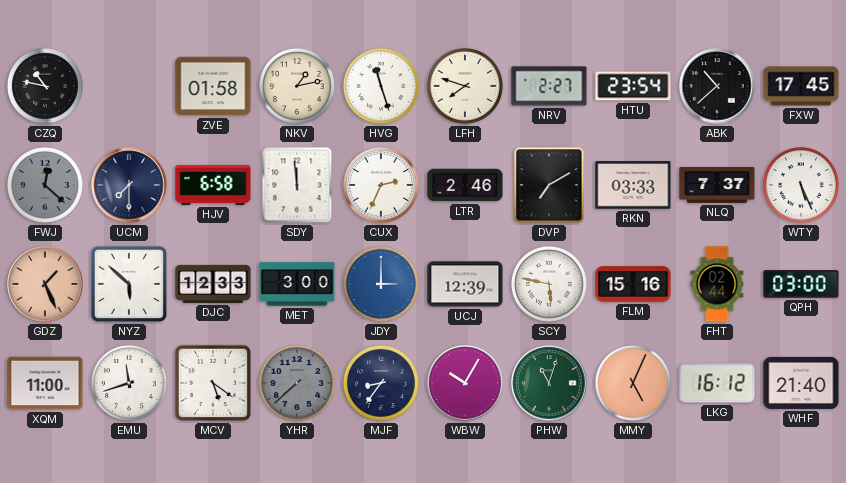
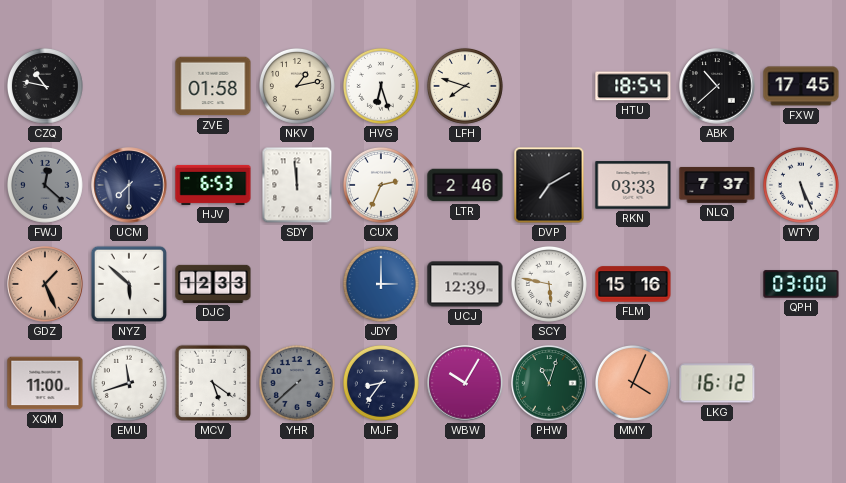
HVG: 11:27 -> 6:27
NRV: 2:27 -> none
HTU: 23:54 -> 18:54
HJV: 6:58 -> 6:53
MET: 3:00 -> none
FHT: 02:44 -> none
MMY: 5:04 -> 4:04
WHF: 21:40 -> none
